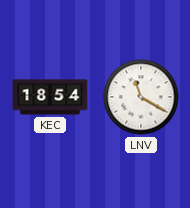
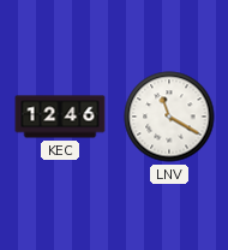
KEC: 18:54 -> 12:46
